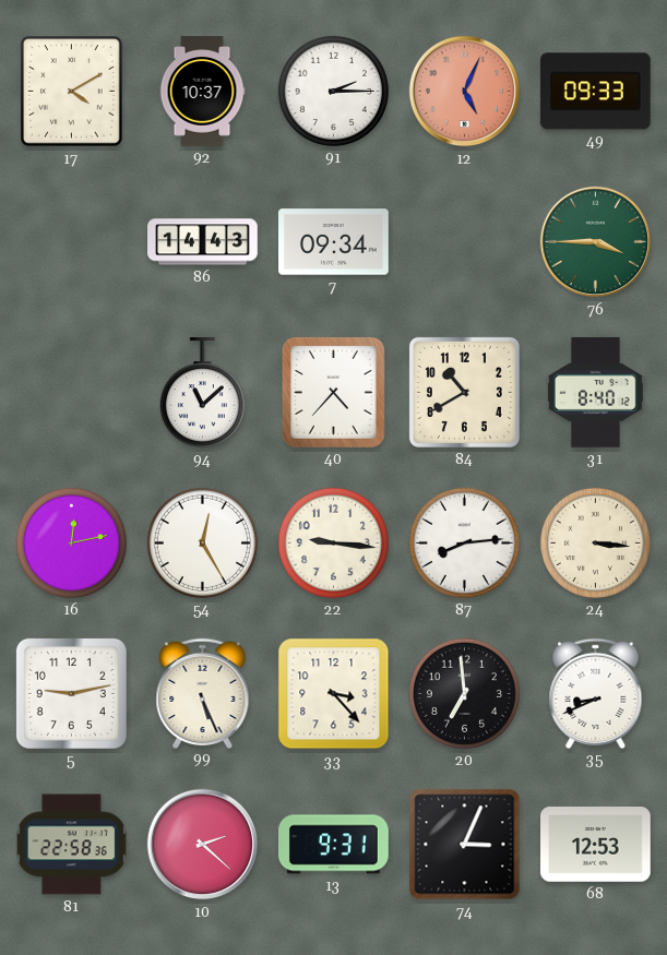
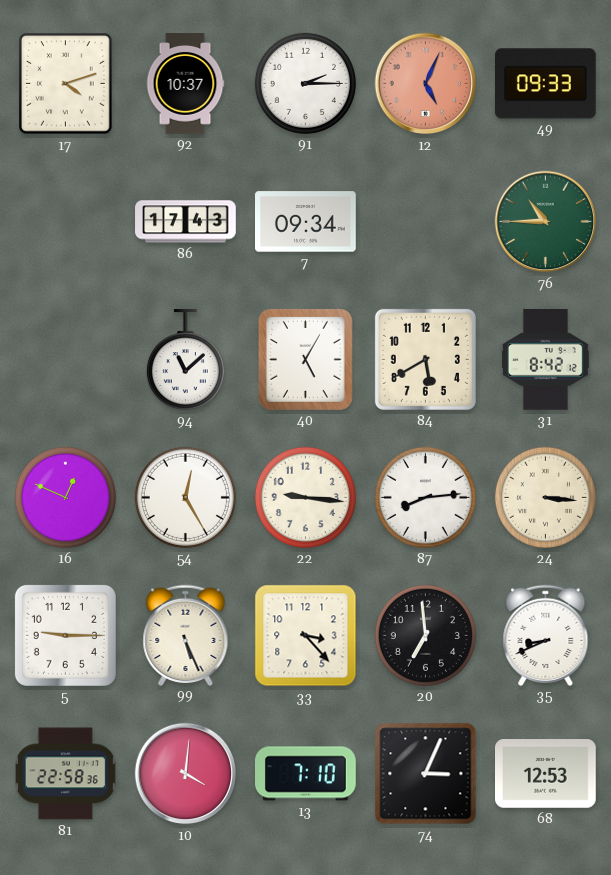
17: 4:10 -> 4:12
86: 14:43 -> 17:43
76: 3:45 -> 10:45
40: 4:37 -> 5:05
84: 10:40 -> 5:40
31: 8:40 -> 8:42
16: 12:13 -> 12:49
5: 9:13 -> 9:15
10: 2:22 -> 4:01
13: 9:31 -> 7:10
